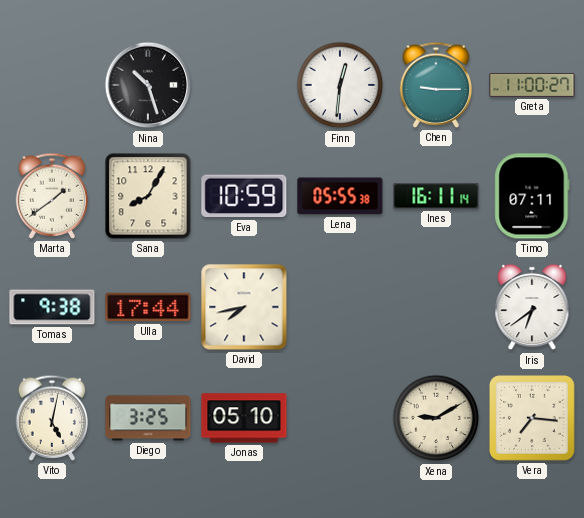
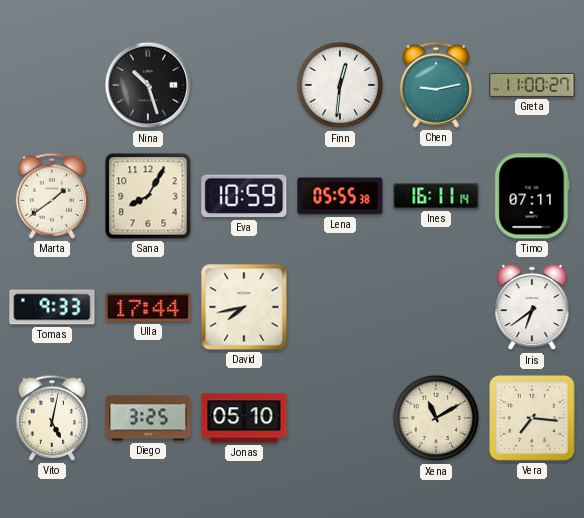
Chen: 9:15 -> 9:13
Tomas: 9:38 -> 9:33
Xena: 9:10 -> 11:10
